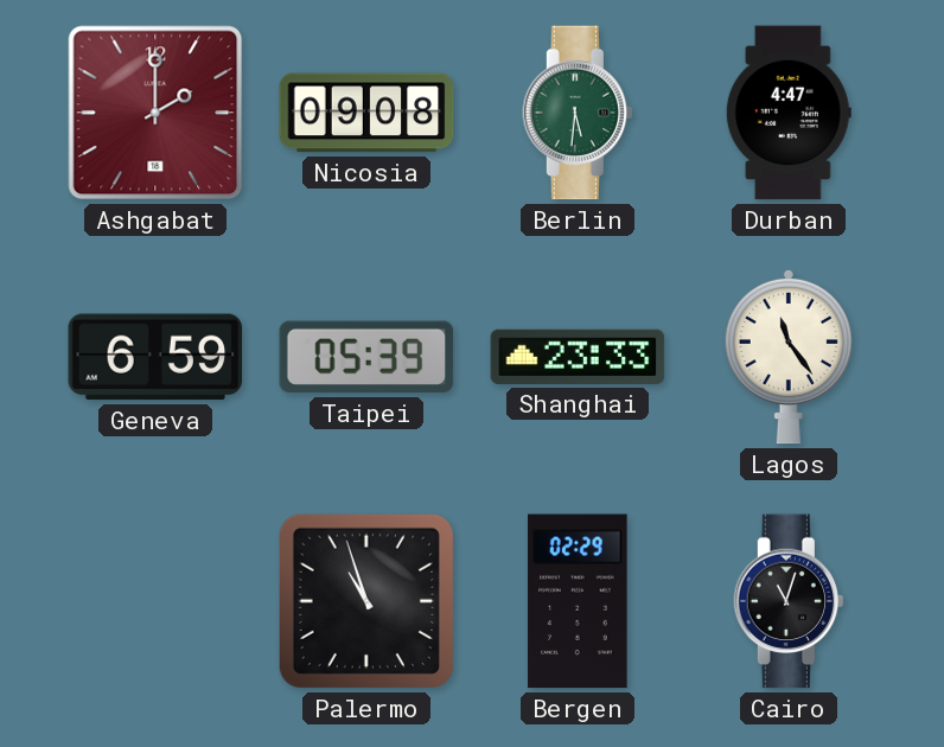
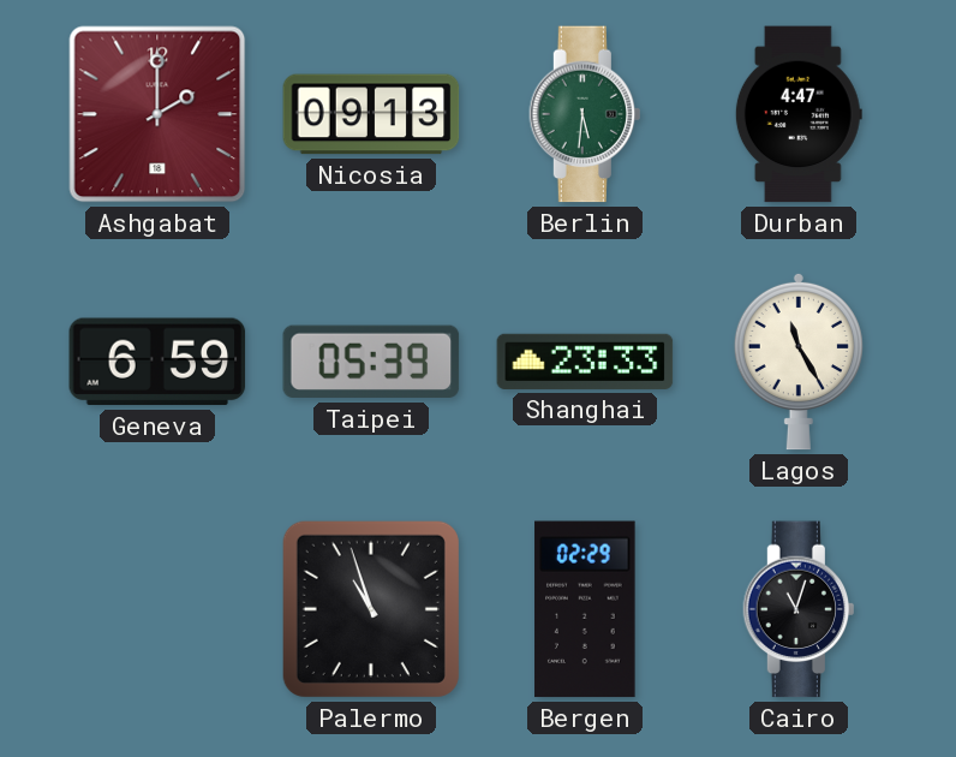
Nicosia: 09:08 -> 09:13
Lagos: 11:24 -> 11:25
